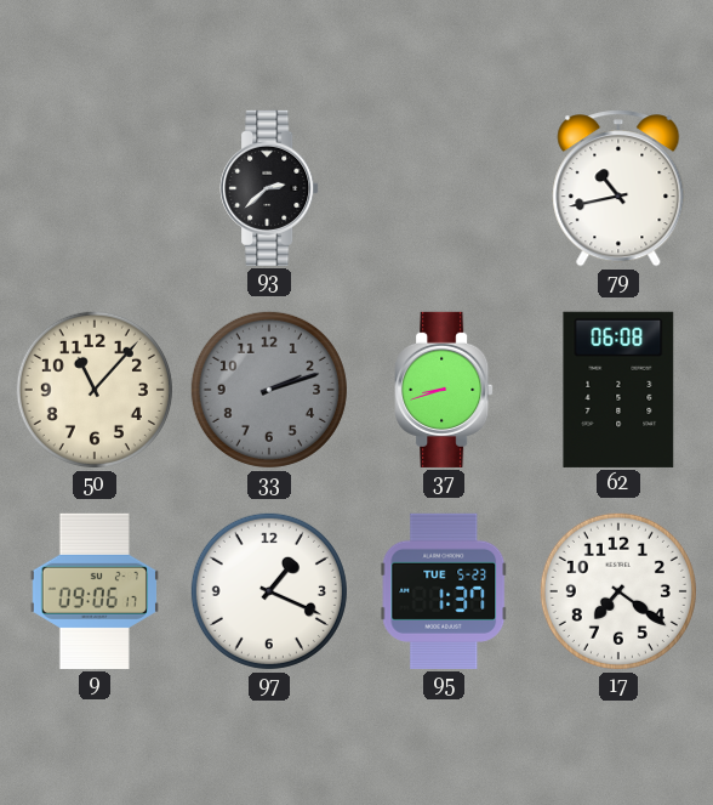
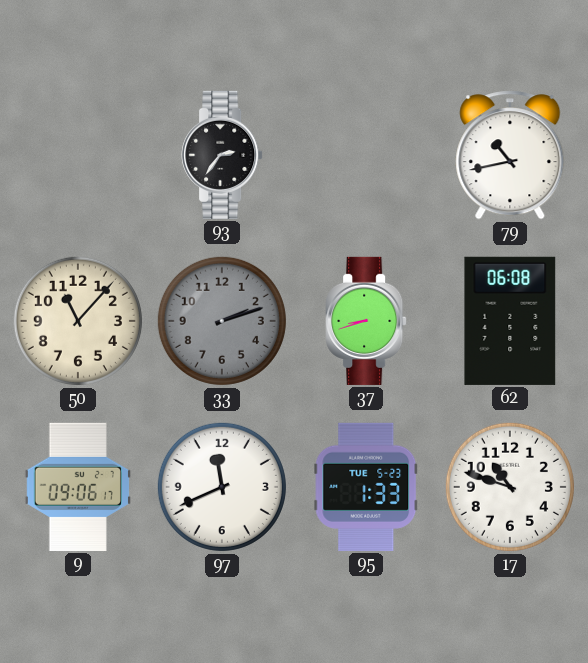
93: 2:38 -> 2:36
97: 1:19 -> 11:41
95: 1:37 -> 1:33
17: 7:21 -> 10:48
